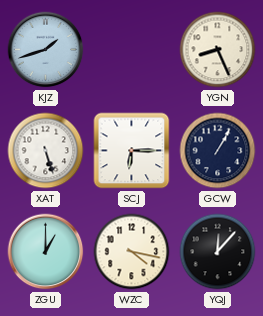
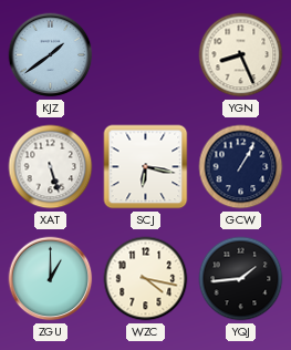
KJZ: 1:42 -> 1:39
SCJ: 6:15 -> 6:17
YQJ: 12:07 -> 1:44
